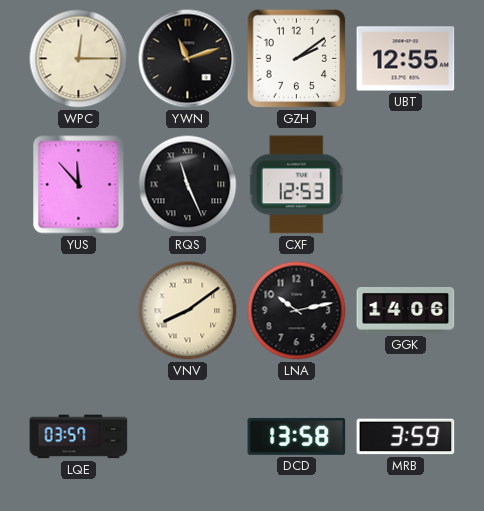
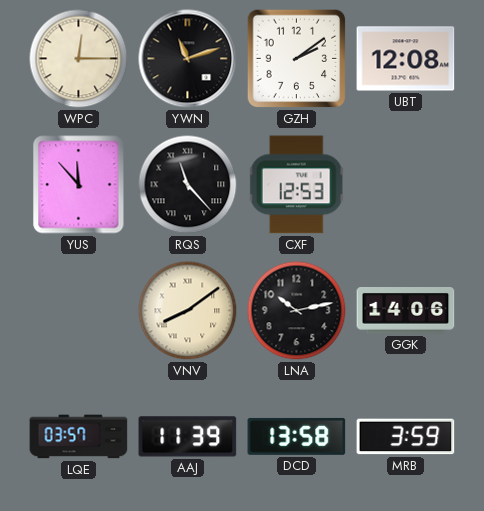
UBT: 12:55 -> 12:08
RQS: 11:26 -> 11:23
AAJ: none -> 11:39
